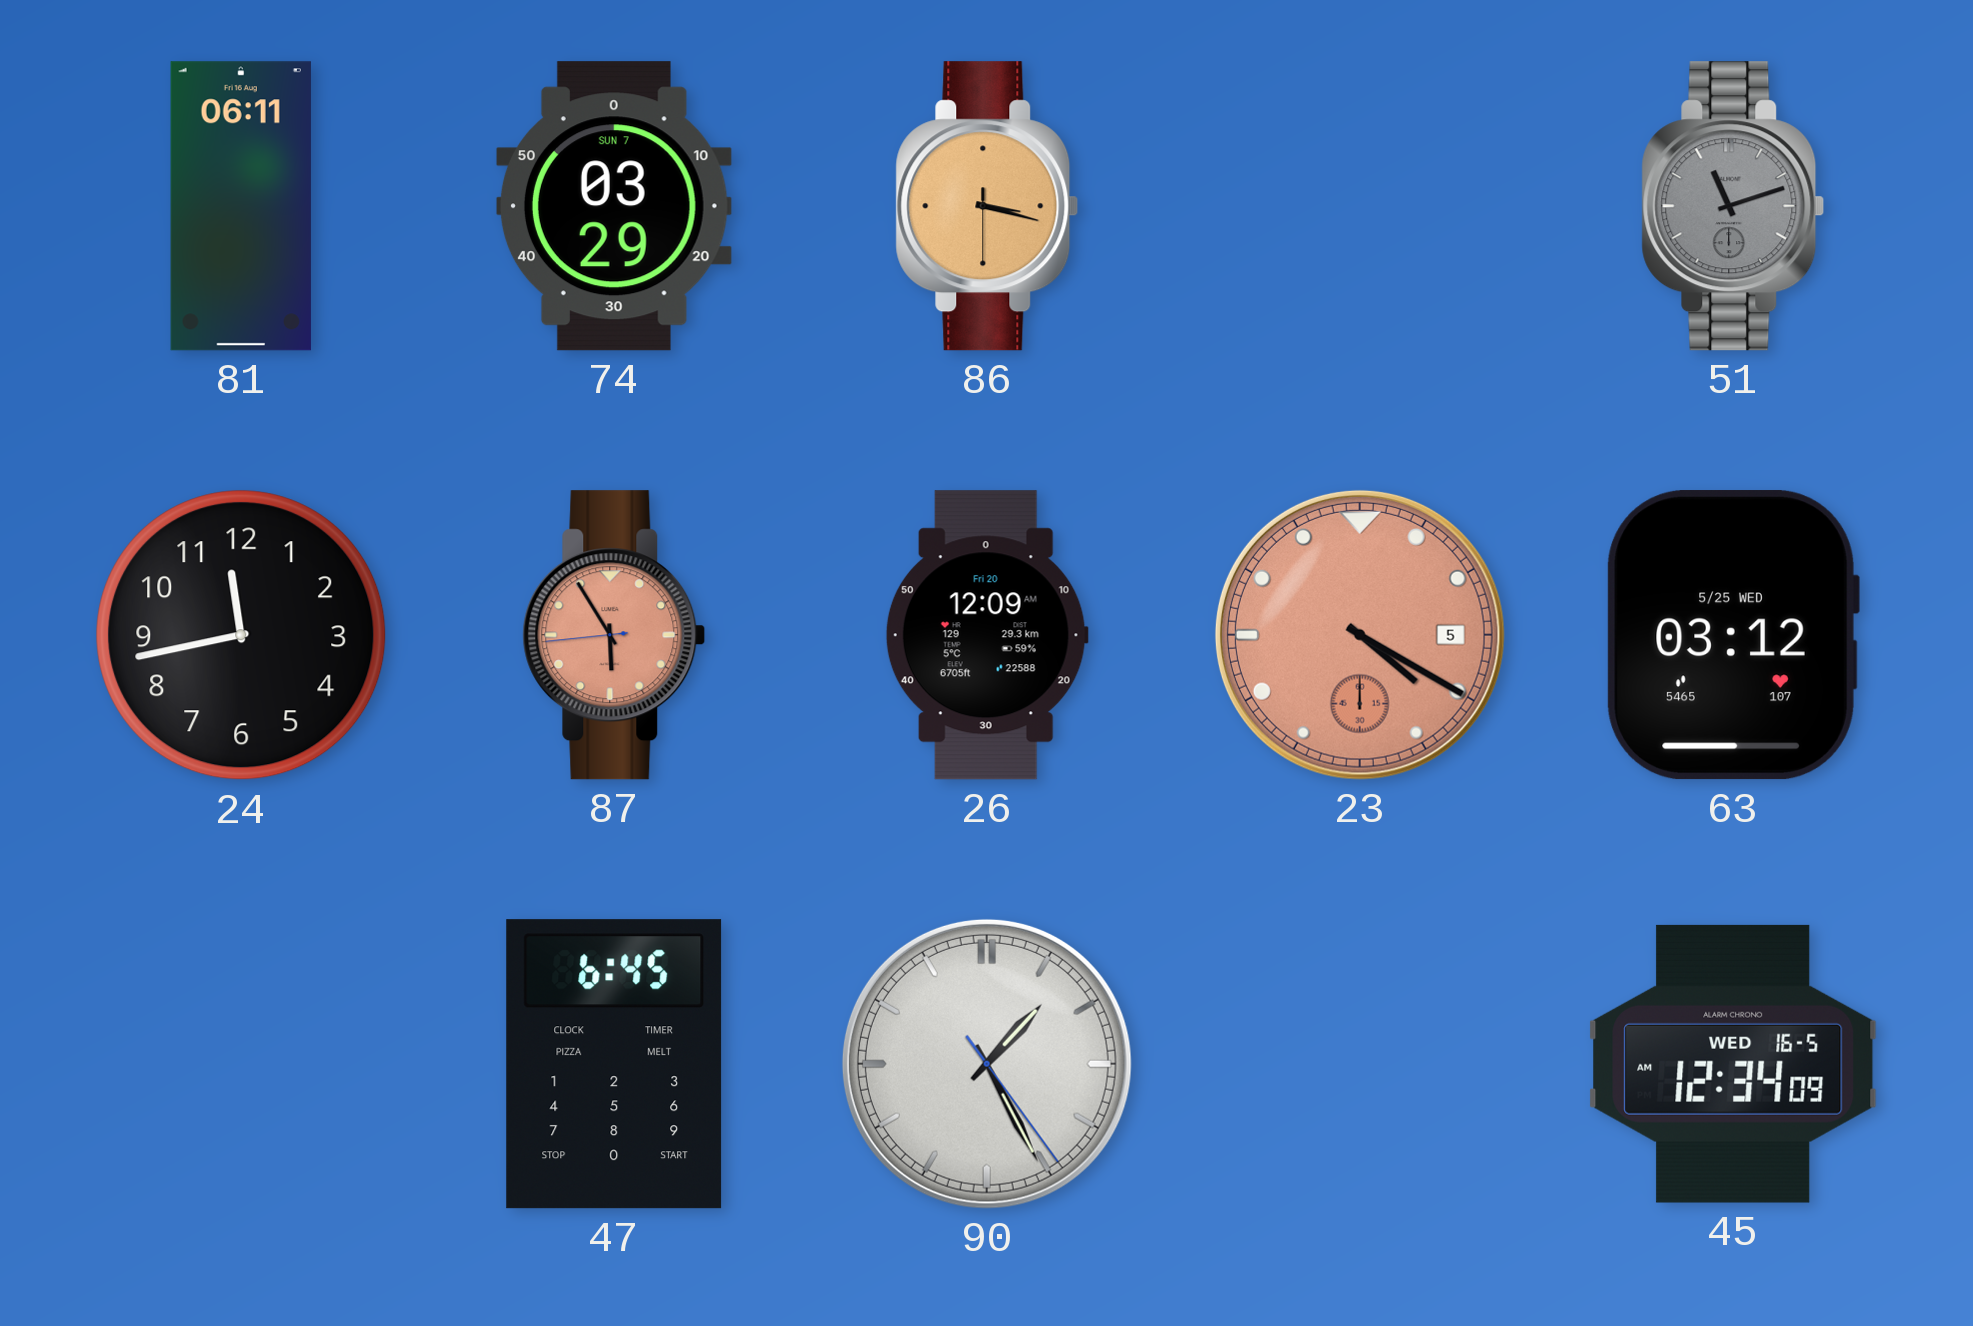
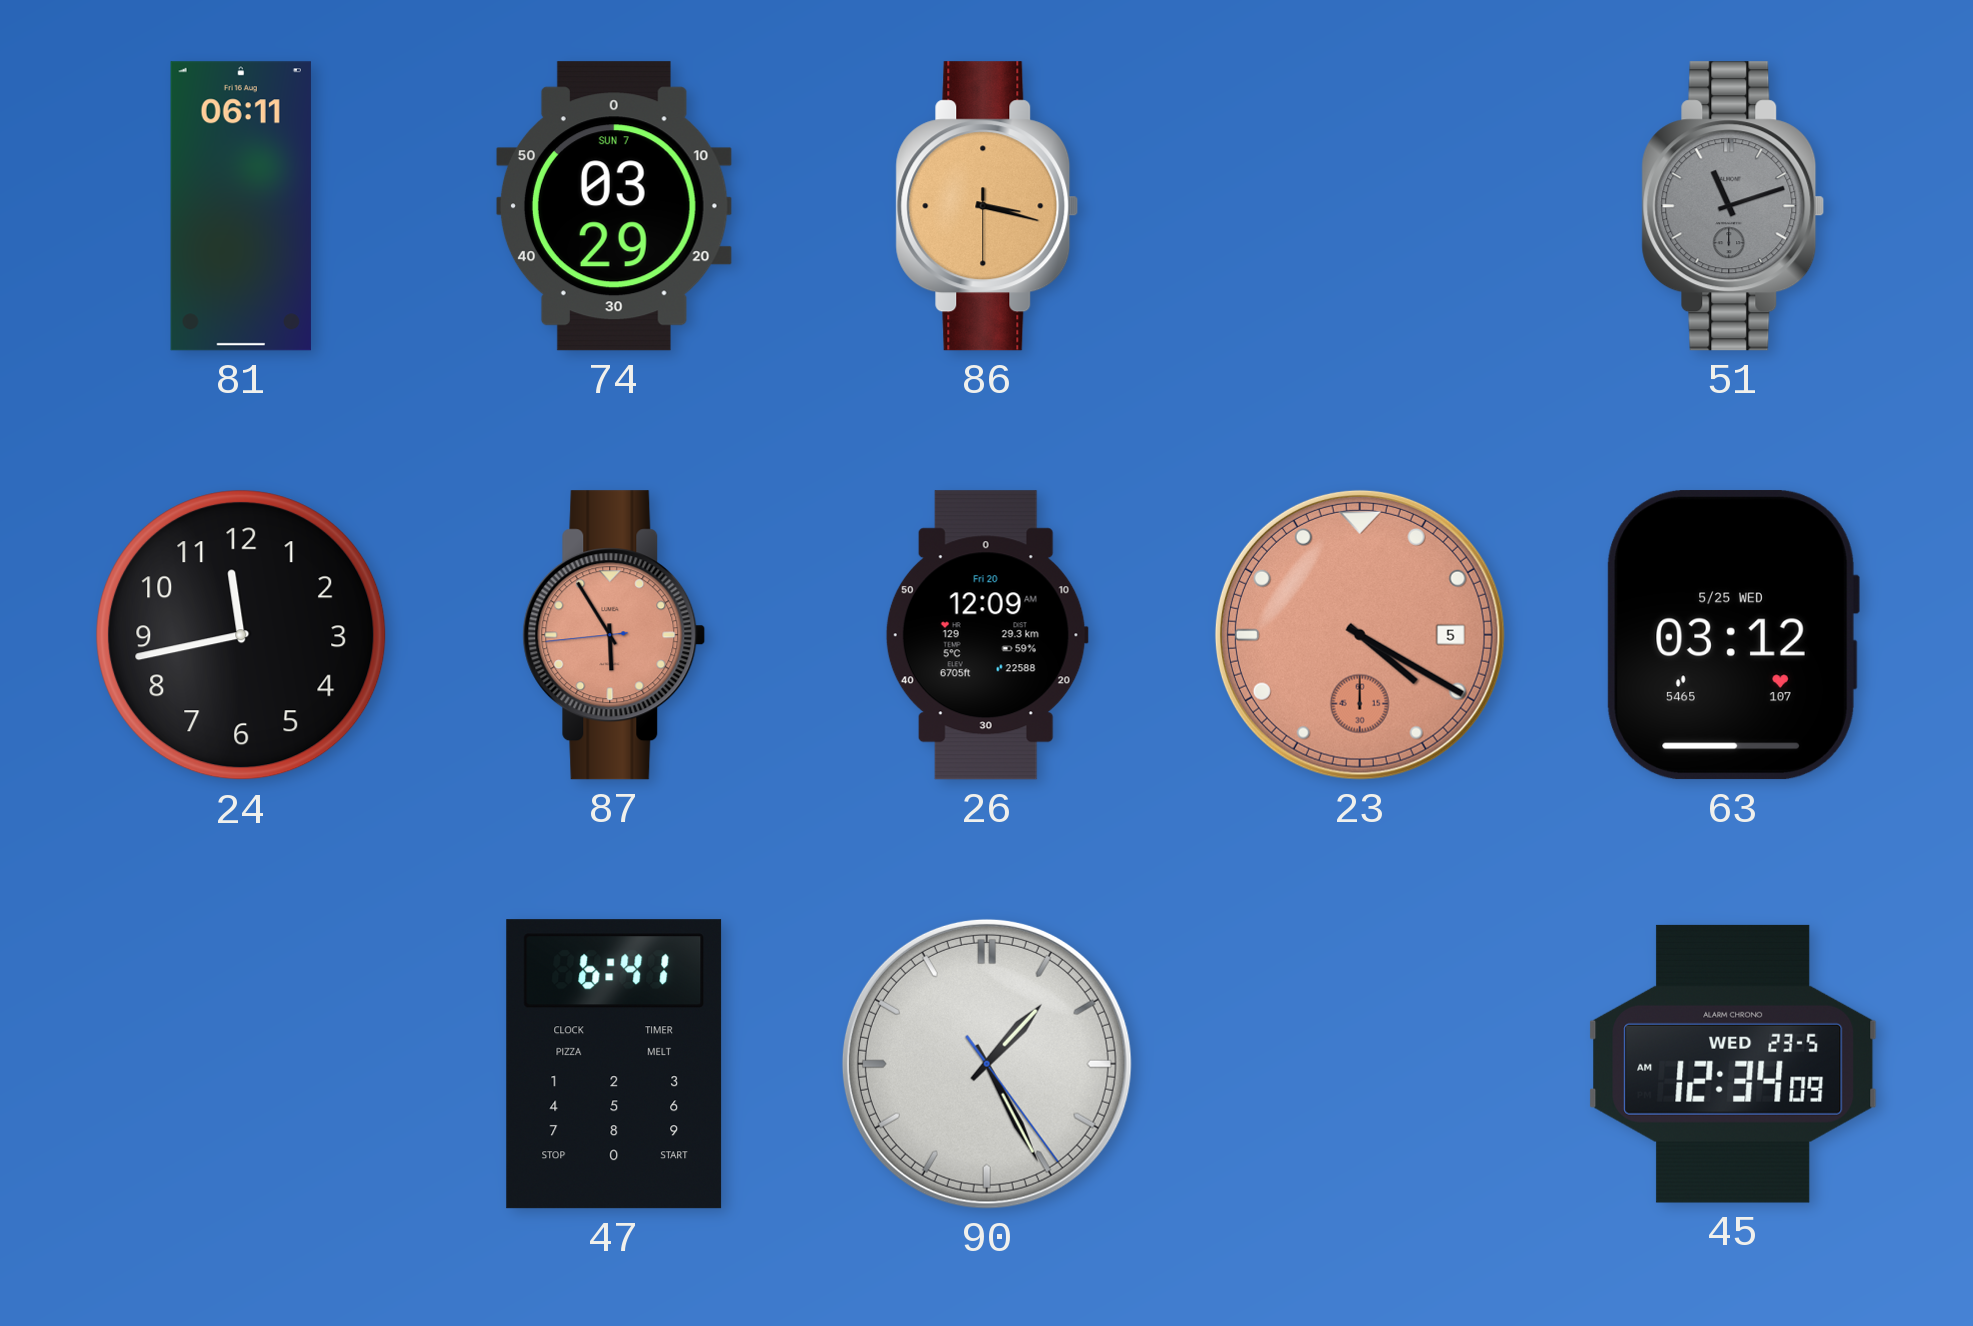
47: 6:45 -> 6:41
45 date: WED 16-5 -> WED 23-5
